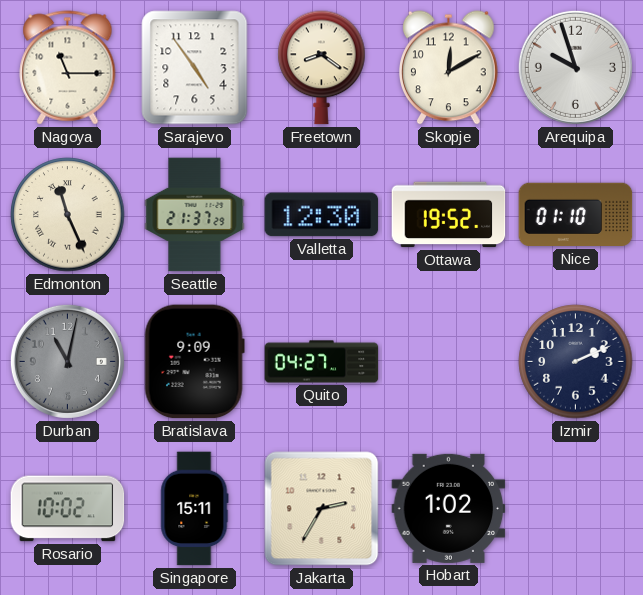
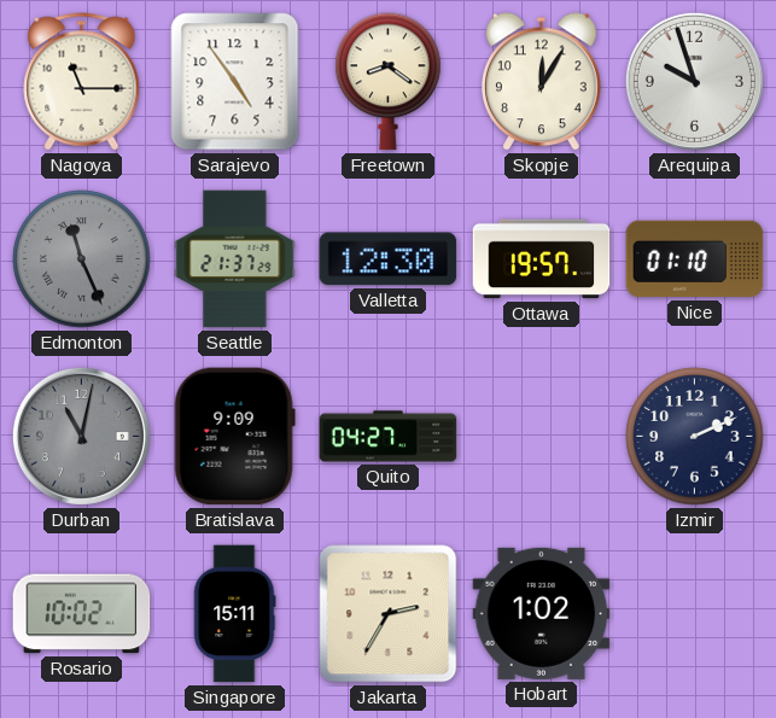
Skopje: 12:10 -> 12:05
Edmonton dial: cream -> grey
Ottawa: 19:52 -> 19:57
